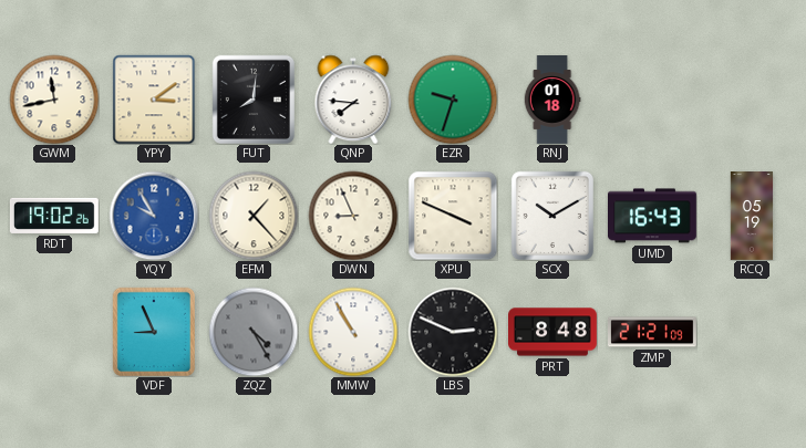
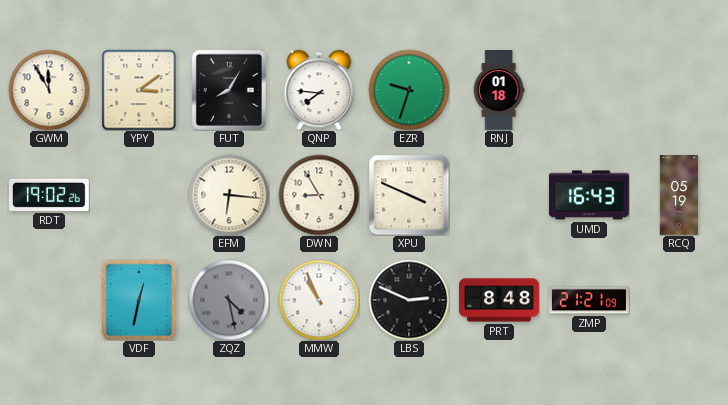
GWM: 11:43 -> 11:55
FUT: 8:01 -> 8:05
YQY: 9:55 -> none
EFM: 1:23 -> 6:16
DWN: 8:56 -> 8:55
SCX: 10:10 -> none
VDF: 8:56 -> 12:32
ZQZ: 4:25 -> 4:28
MMW: 10:55 -> 10:56
